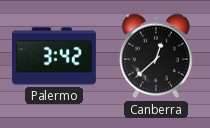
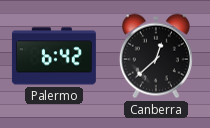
Palermo: 3:42 -> 6:42
